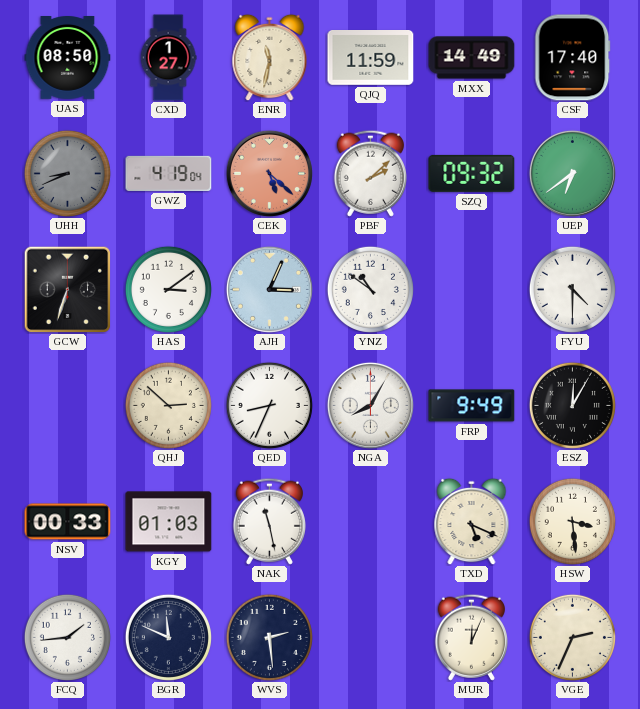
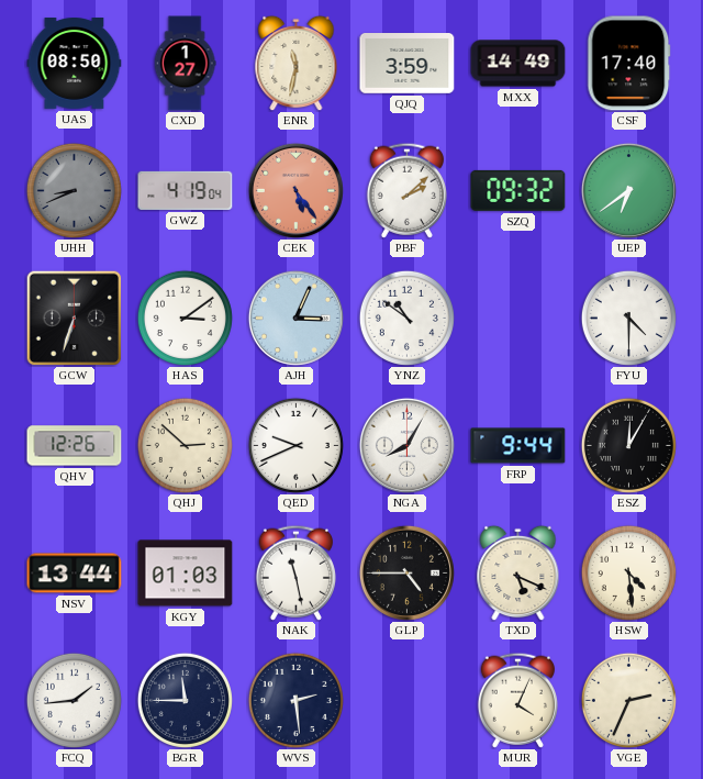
QJQ: 11:59 -> 3:59
CEK: 5:22 -> 5:24
QHV: none -> 12:26
QED: 8:34 -> 9:41
FRP: 9:49 -> 9:44
NSV: 00:33 -> 13:44
GLP: none -> 4:45
HSW: 3:29 -> 4:29
BGR: 11:49 -> 11:45
MUR: 12:04 -> 4:04
